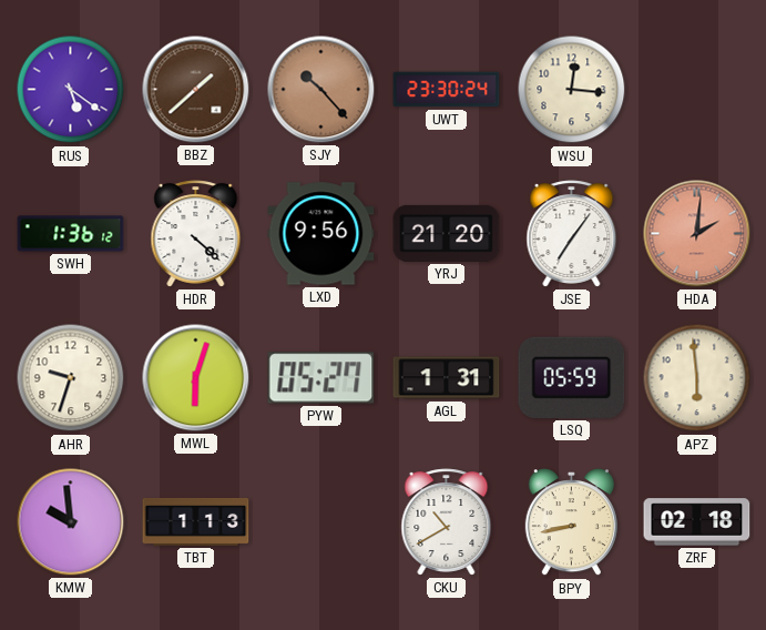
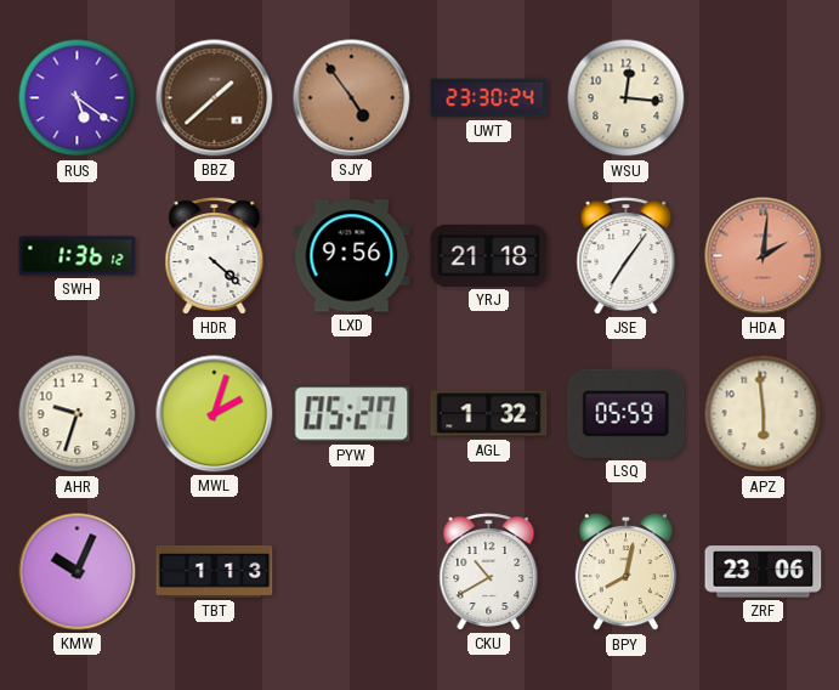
SJY: 10:23 -> 4:54
YRJ: 21:20 -> 21:18
MWL: 6:03 -> 2:03
AGL: 1:31 -> 1:32
KMW: 9:59 -> 10:04
BPY: 8:43 -> 8:02
ZRF: 02:18 -> 23:06
